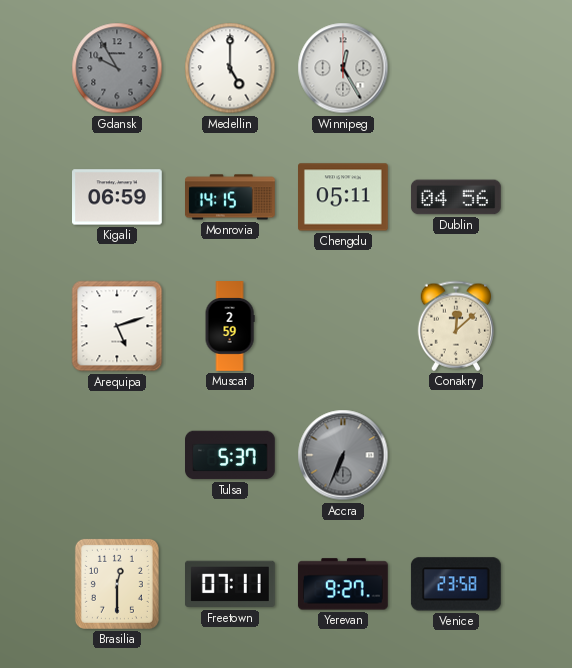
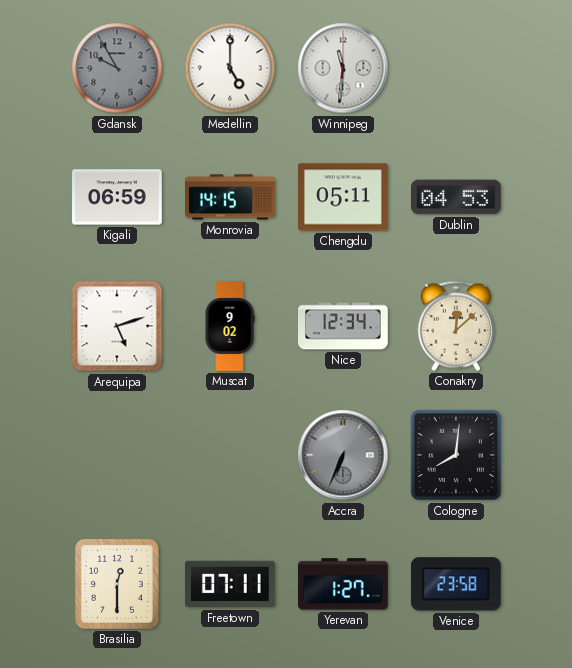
Winnipeg: 12:25 -> 11:31
Dublin: 04:56 -> 04:53
Muscat: 2:59 -> 9:02
Nice: none -> 12:34
Tulsa: 5:37 -> none
Cologne: none -> 8:01
Yerevan: 9:27 -> 1:27
